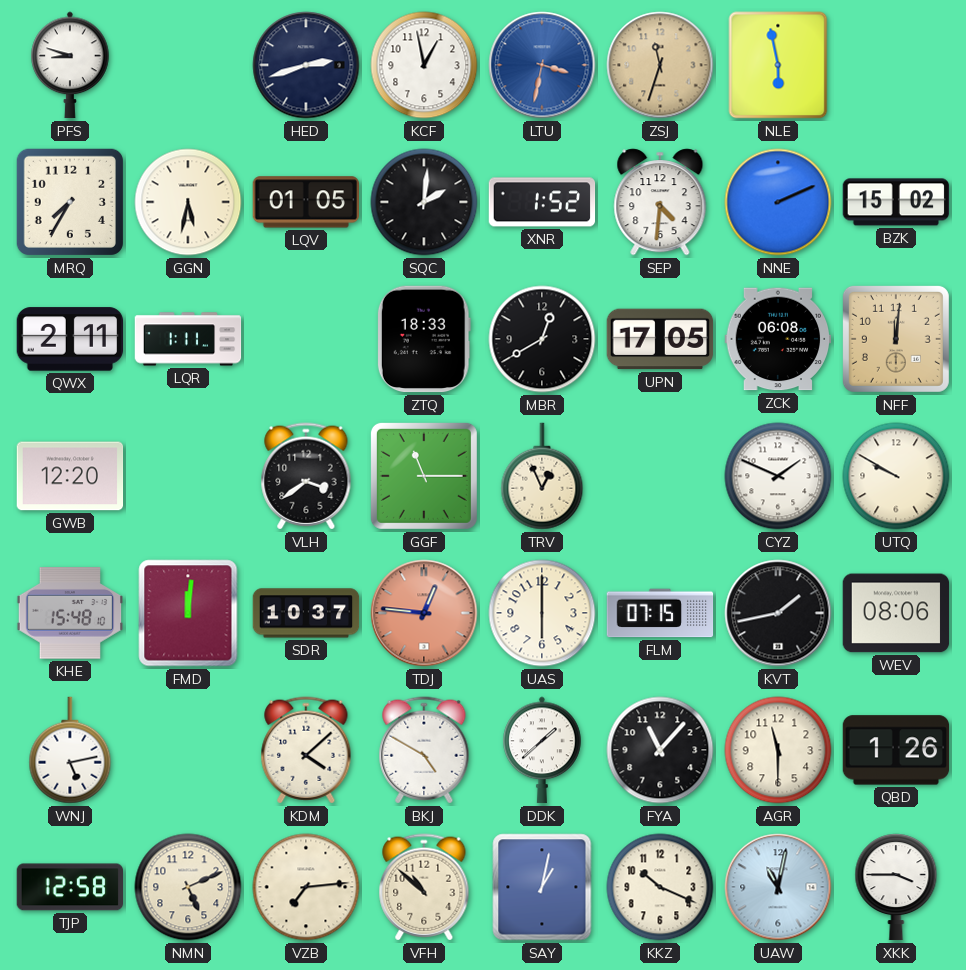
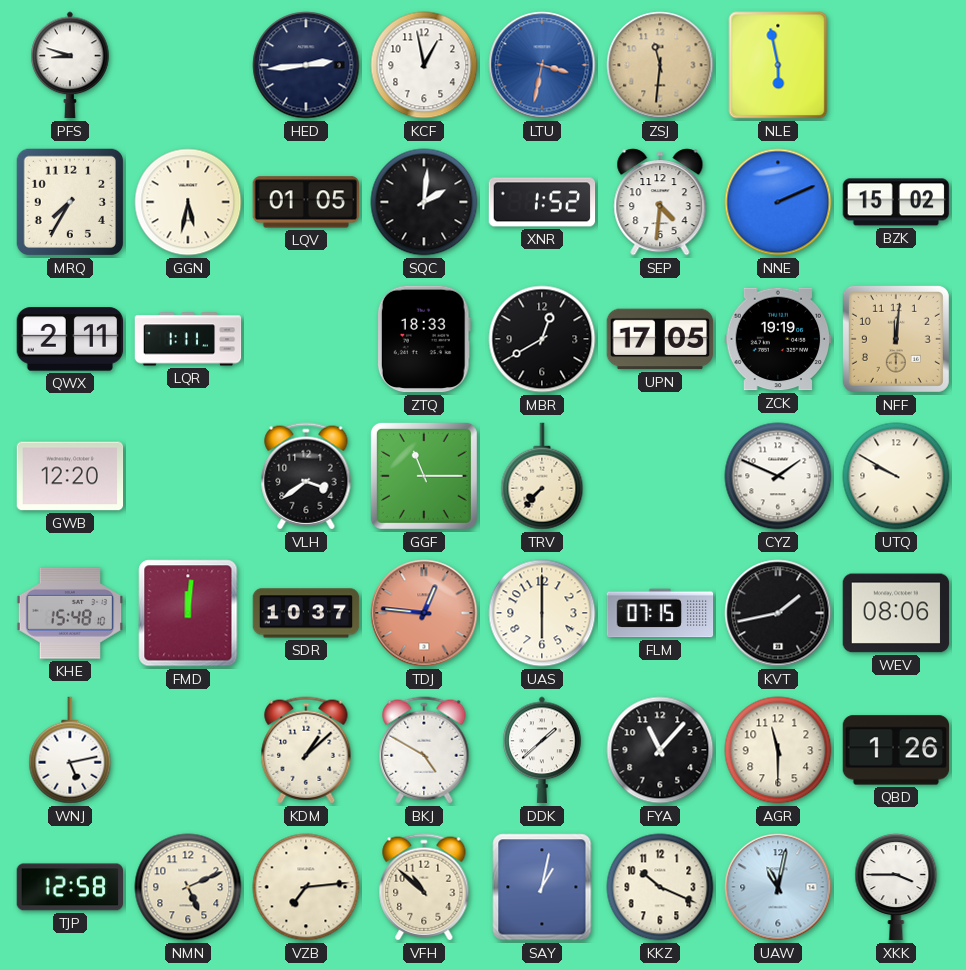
HED: 2:42 -> 2:44
ZSJ: 11:33 -> 11:31
ZCK: 06:08 -> 19:19
TRV: 12:56 -> 7:37
KDM: 4:08 -> 1:08
